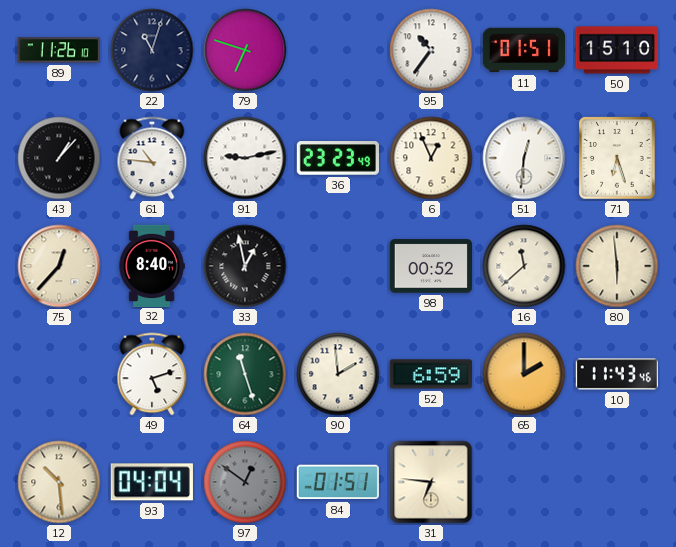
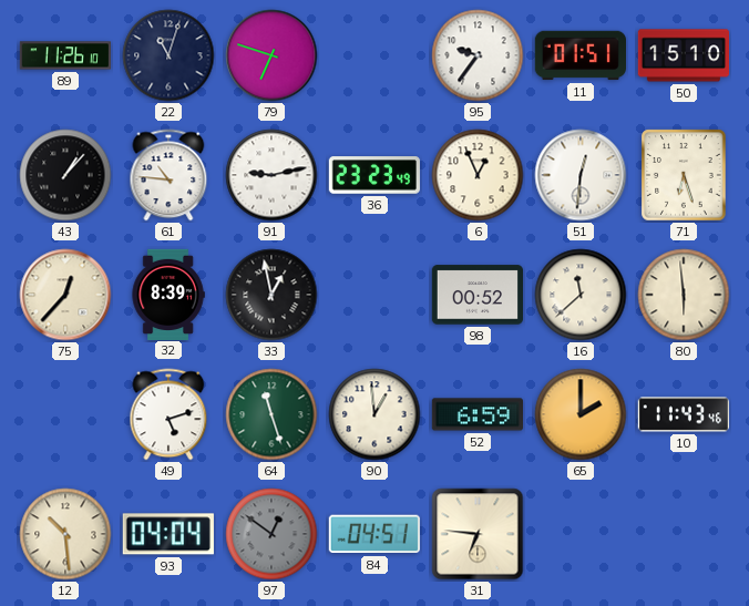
95: 10:36 -> 9:36
32: 8:40 -> 8:39
90: 1:59 -> 12:59
84: 01:51 -> 04:51
